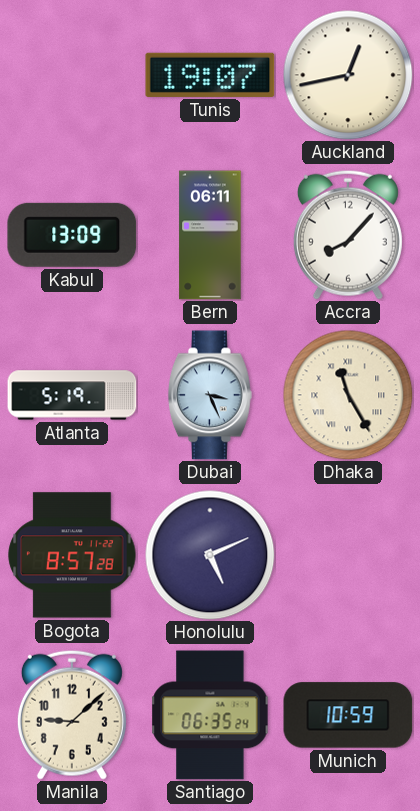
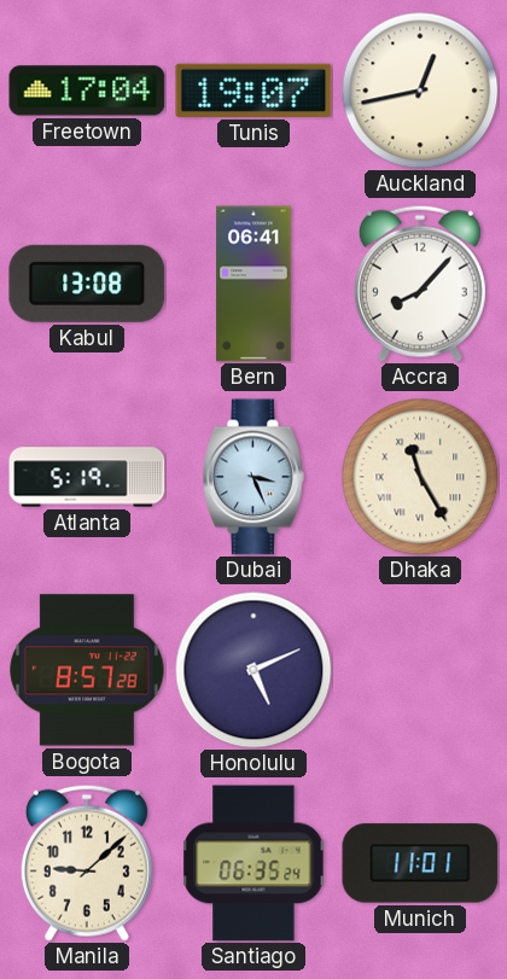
Freetown: none -> 17:04
Kabul: 13:09 -> 13:08
Bern: 06:11 -> 06:41
Munich: 10:59 -> 11:01
